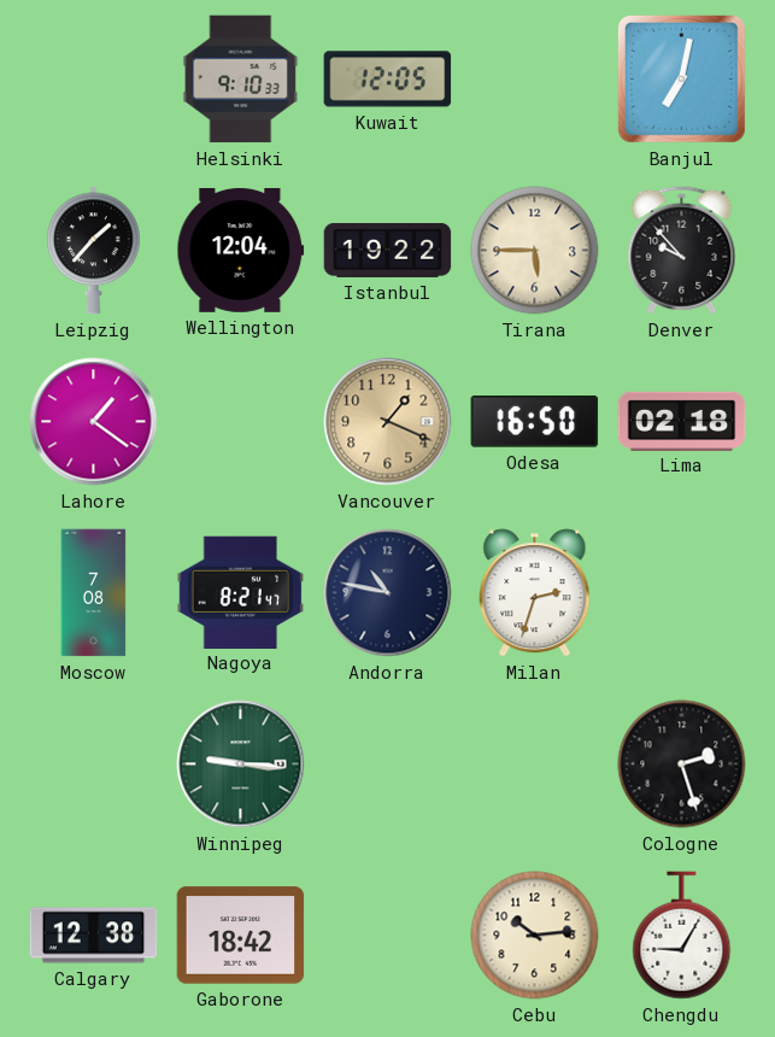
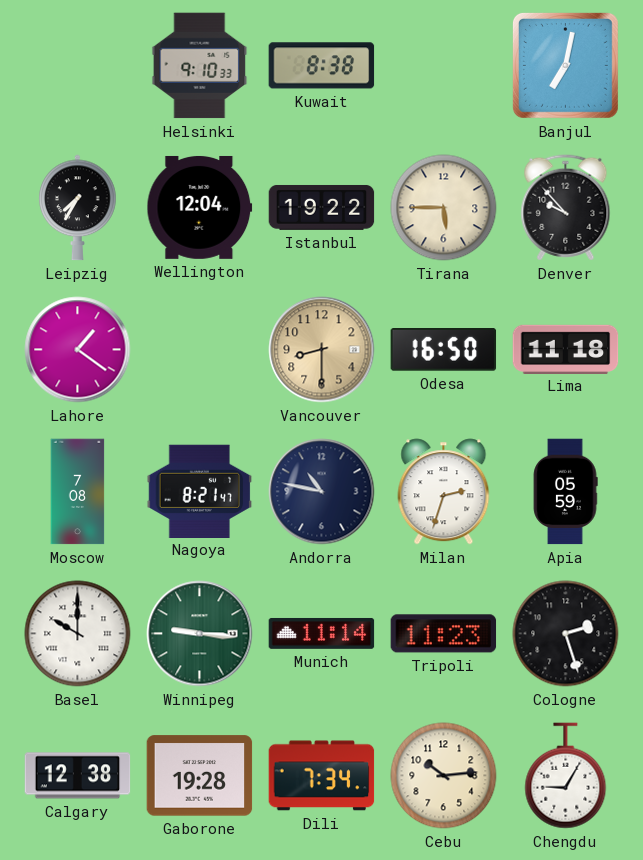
Kuwait: 12:05 -> 8:38
Leipzig: 1:37 -> 7:35
Vancouver: 1:19 -> 8:30
Lima: 02:18 -> 11:18
Apia: none -> 05:59
Basel: none -> 10:00
Munich: none -> 11:14
Tripoli: none -> 11:23
Gaborone: 18:42 -> 19:28
Dili: none -> 7:34
